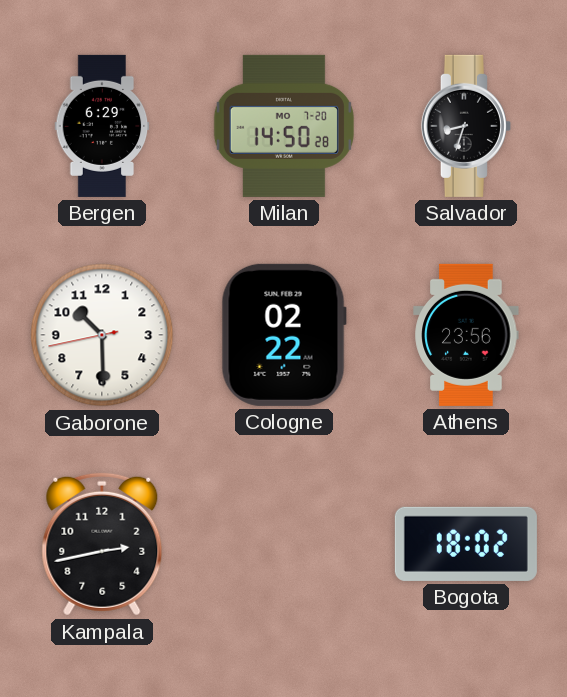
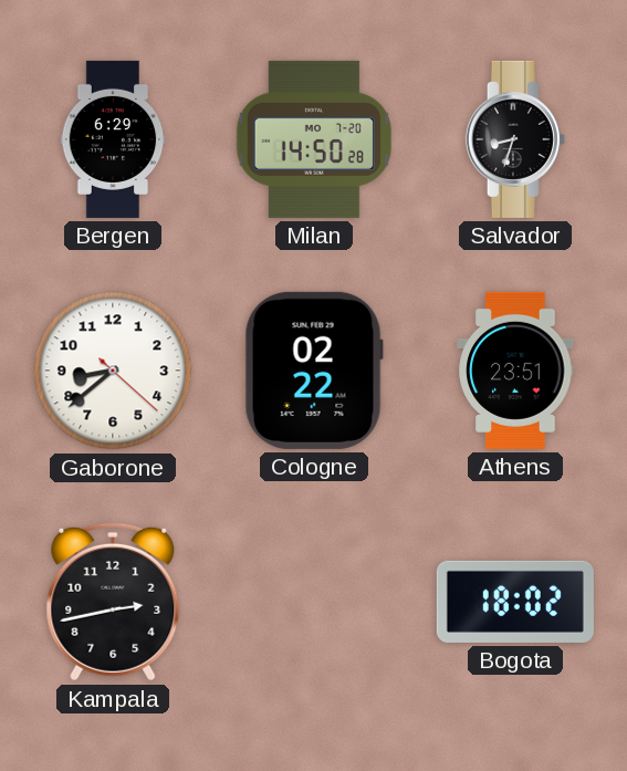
Gaborone: 10:29 -> 8:38
Athens: 23:56 -> 23:51
